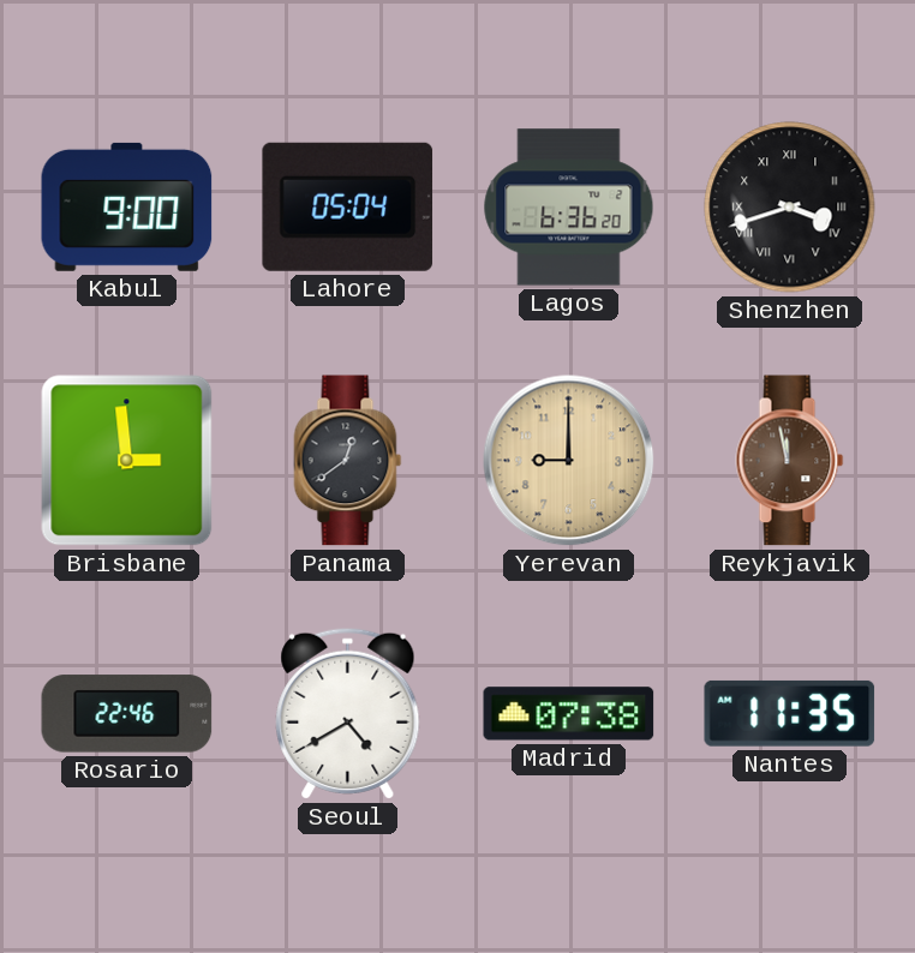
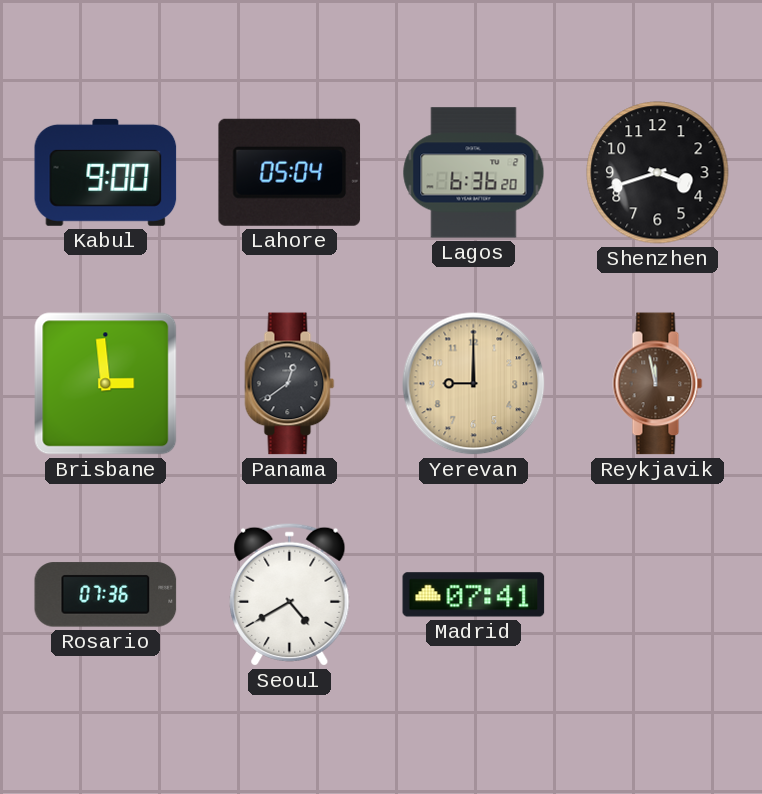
Shenzhen numerals: Roman -> Arabic
Rosario: 22:46 -> 07:36
Madrid: 07:38 -> 07:41
Nantes: 11:35 -> none
